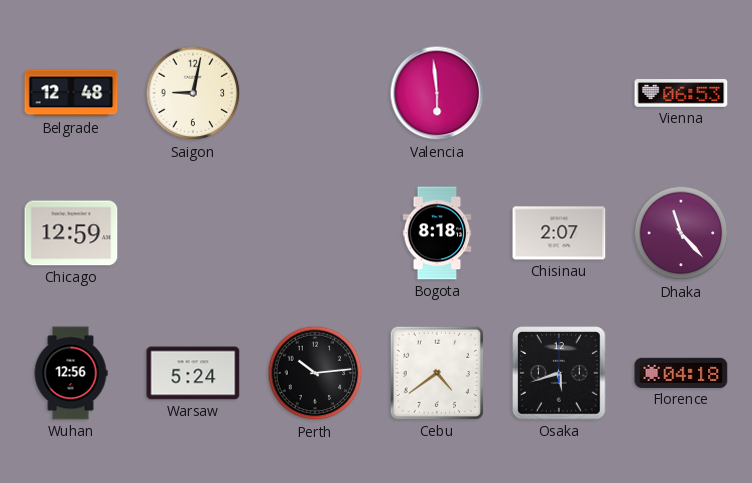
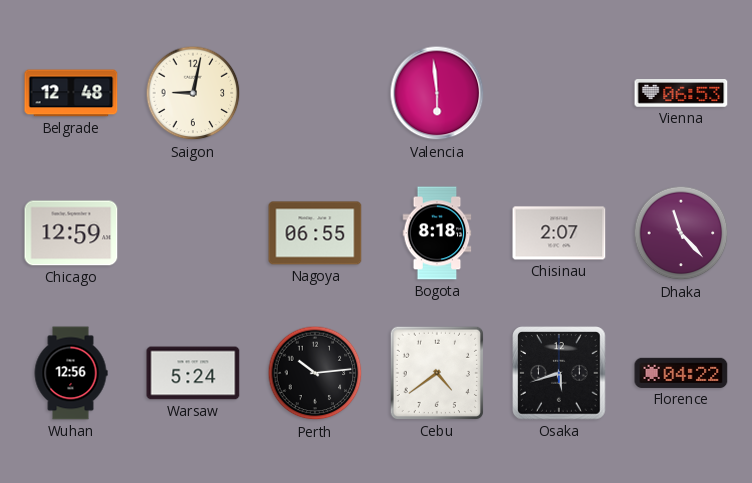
Nagoya: none -> 06:55
Florence: 04:18 -> 04:22
